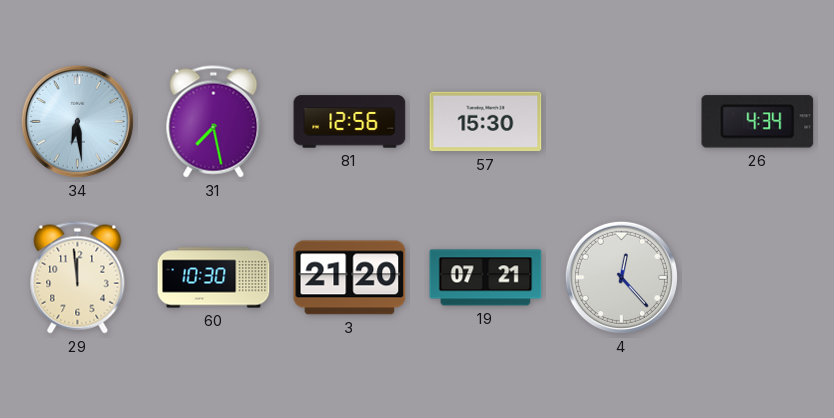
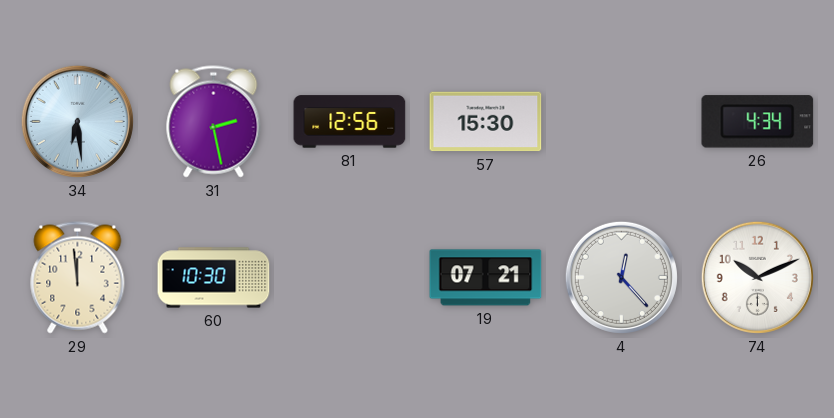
31: 7:28 -> 2:28
3: 21:20 -> none
74: none -> 10:11
